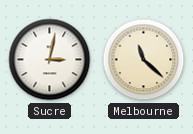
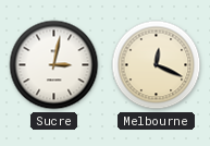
Melbourne: 11:22 -> 12:19
